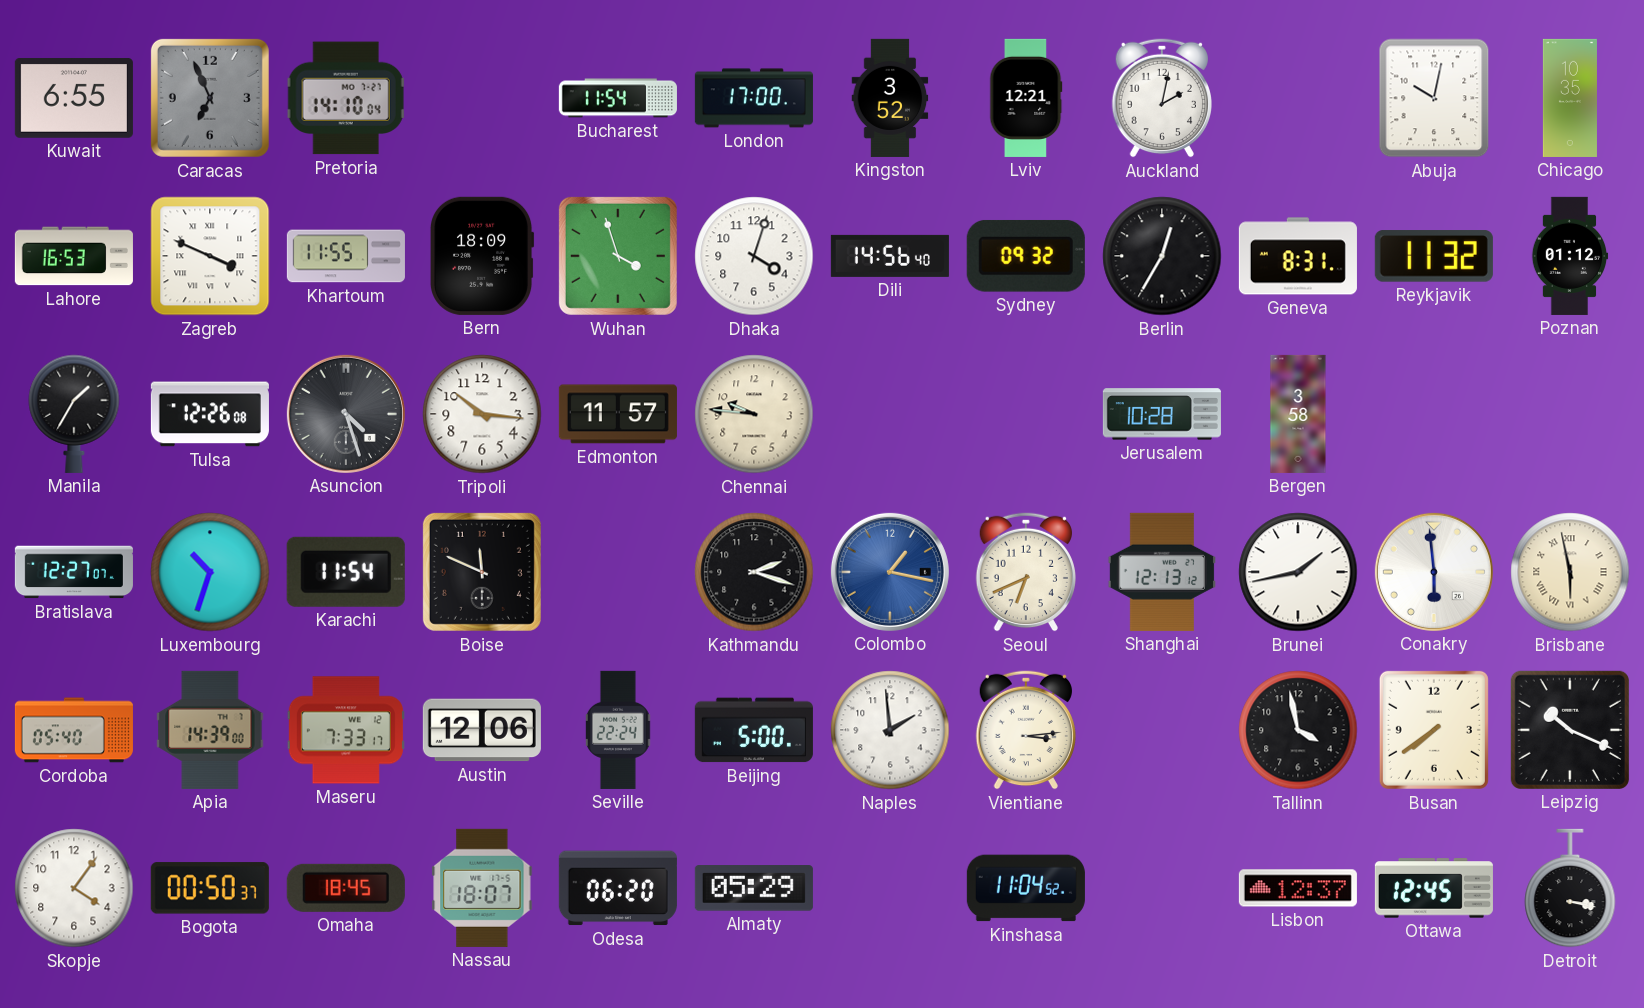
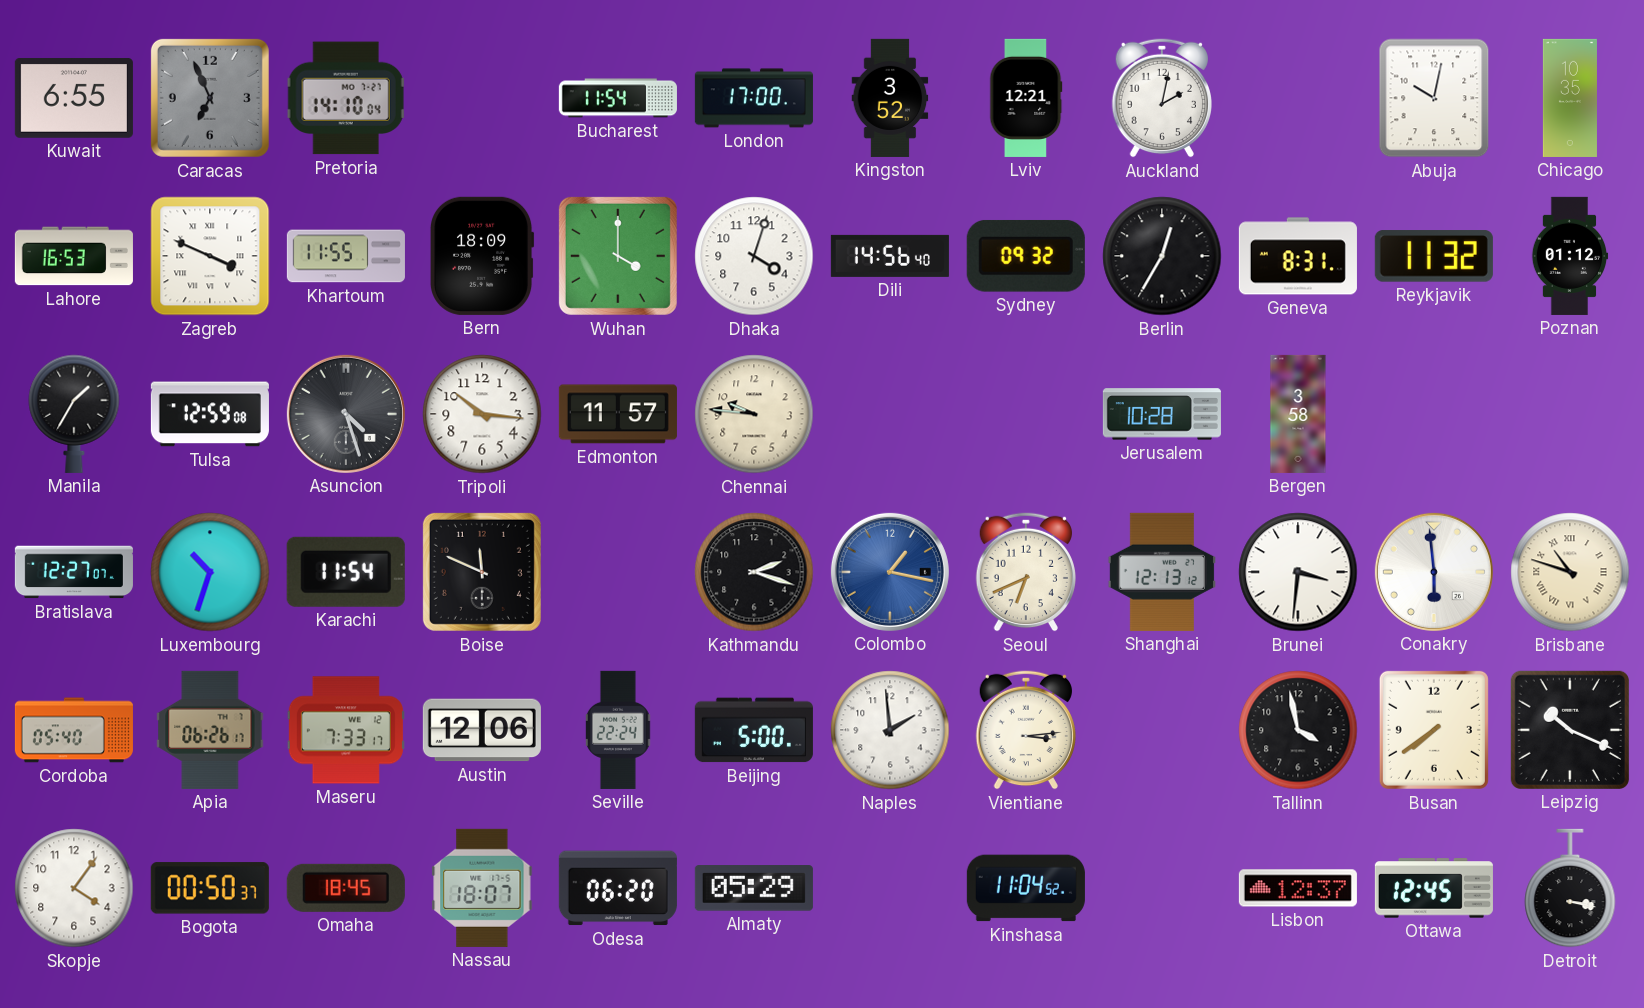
Wuhan: 3:57 -> 4:00
Tulsa: 12:26 -> 12:59
Brunei: 1:43 -> 3:31
Brisbane: 5:58 -> 10:48
Apia: 14:39 -> 06:26
